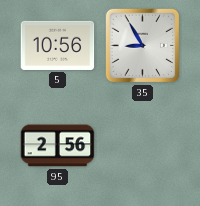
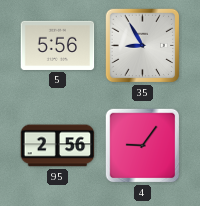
5: 10:56 -> 5:56
4: none -> 9:06
